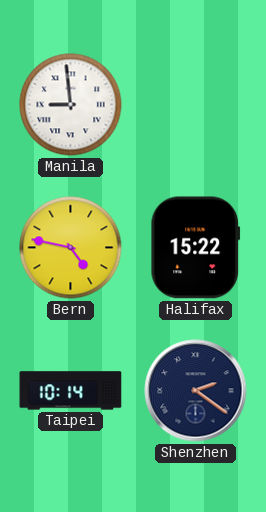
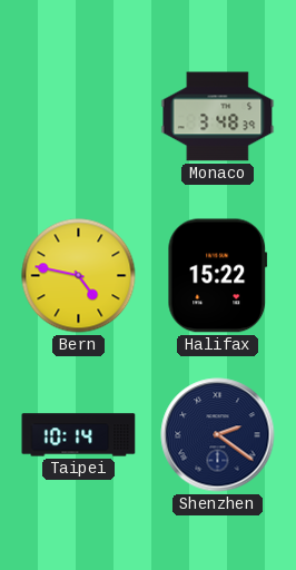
Manila: 8:59 -> none
Monaco: none -> 3:48
